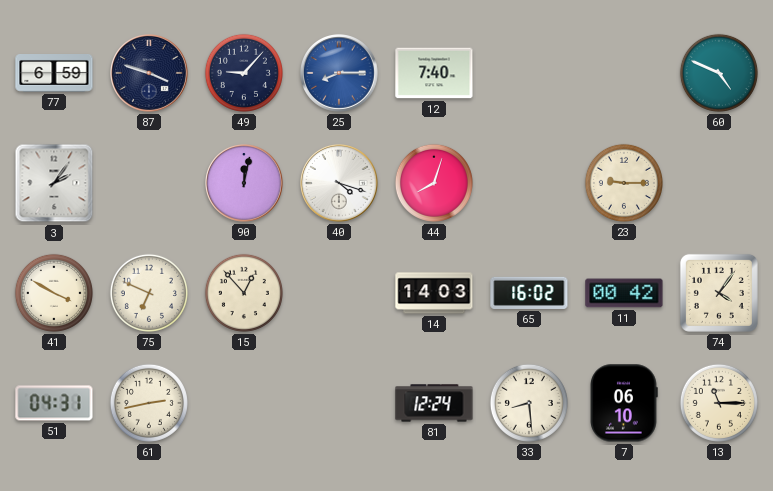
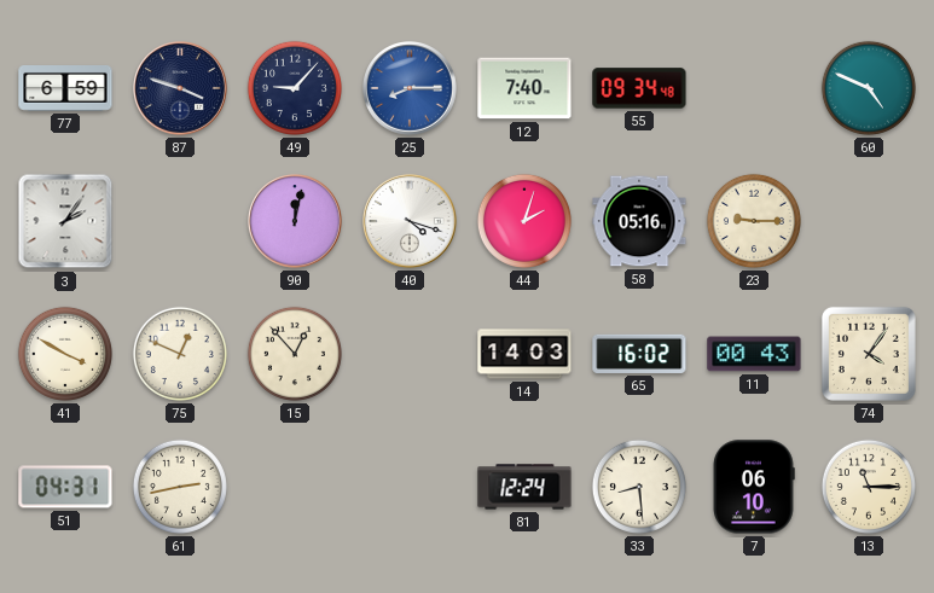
55: none -> 09:34
44: 8:03 -> 2:03
58: none -> 05:16
75: 6:49 -> 12:49
11: 00:42 -> 00:43
